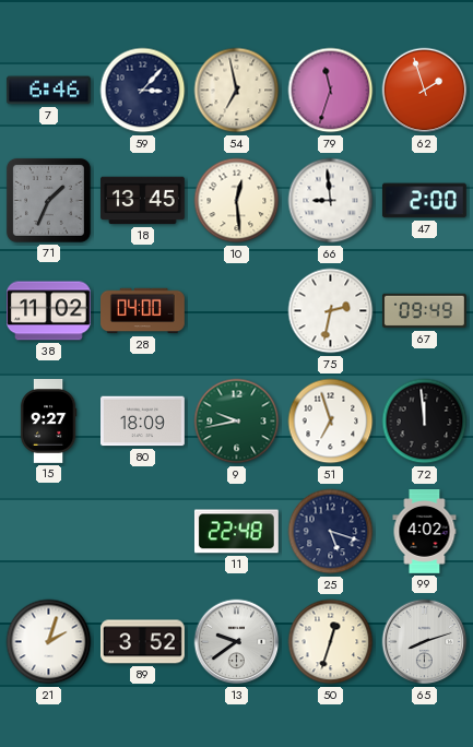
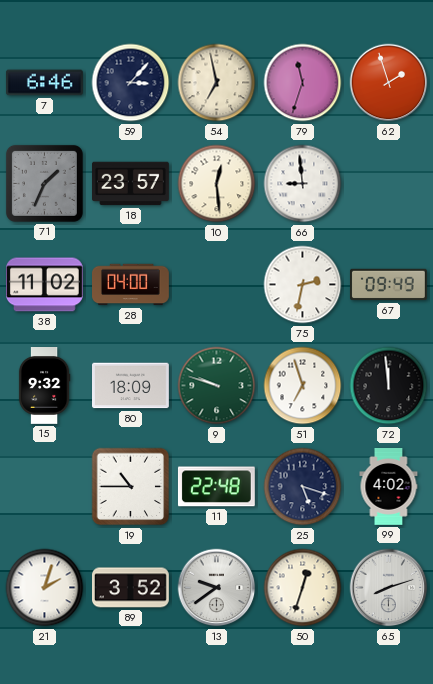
18: 13:45 -> 23:57
47: 2:00 -> none
15: 9:27 -> 9:32
9: 9:43 -> 9:48
19: none -> 10:45
